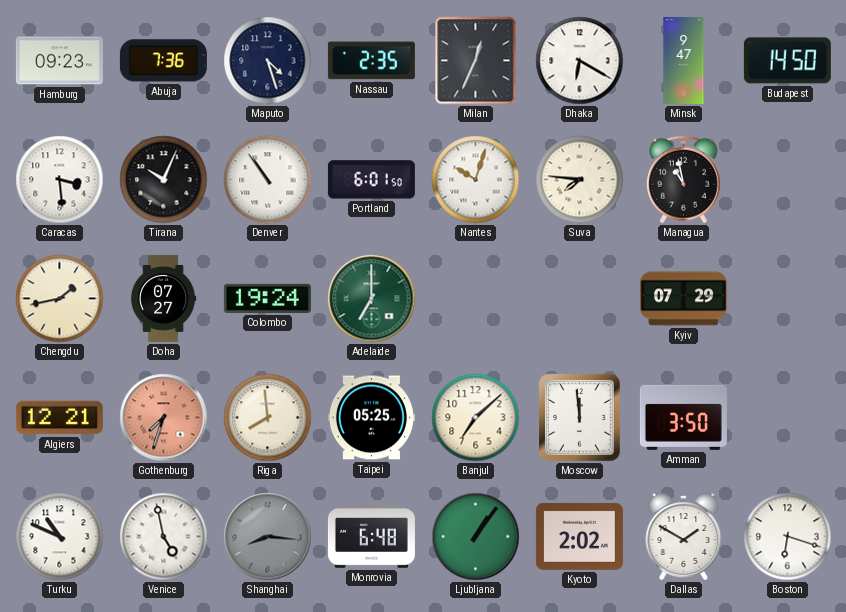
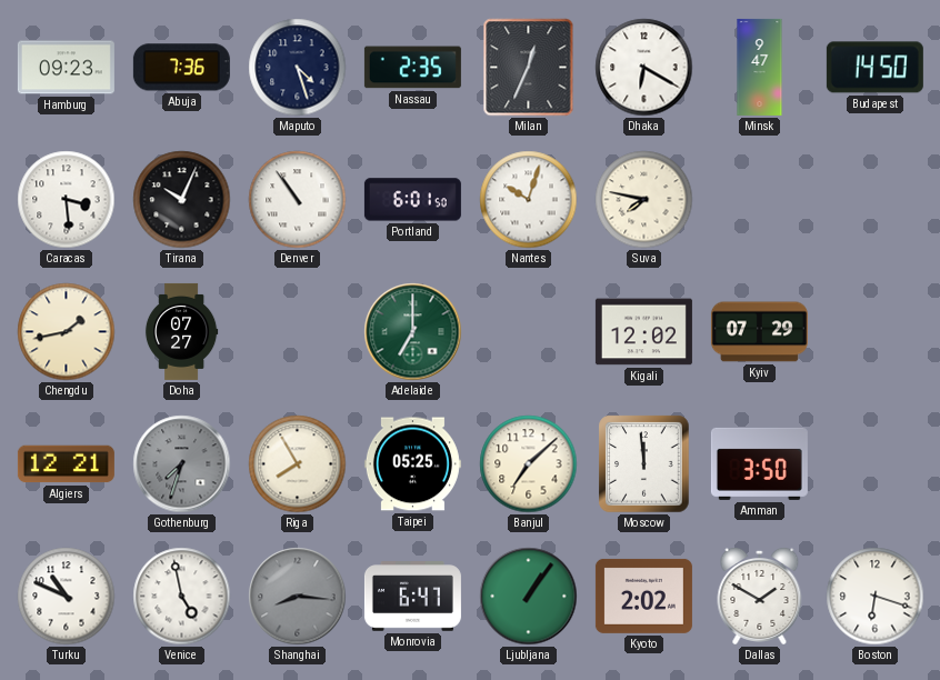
Suva: 7:46 -> 7:47
Managua: 10:58 -> none
Colombo: 19:24 -> none
Kigali: none -> 12:02
Gothenburg dial: salmon -> grey
Riga: 7:59 -> 7:55
Monrovia: 6:48 -> 6:47
